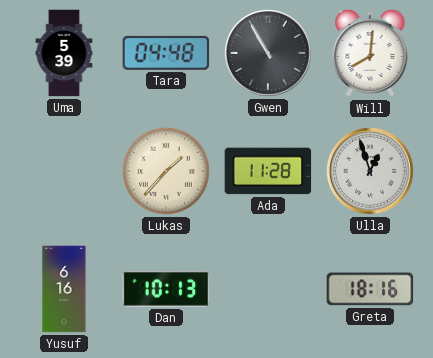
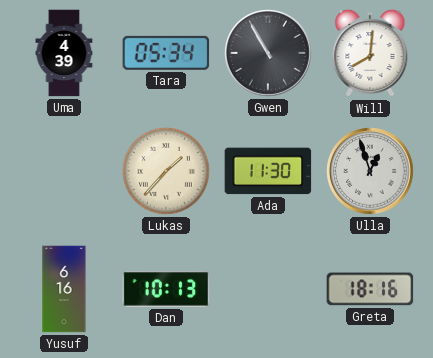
Uma: 5:39 -> 4:39
Tara: 04:48 -> 05:34
Ada: 11:28 -> 11:30
